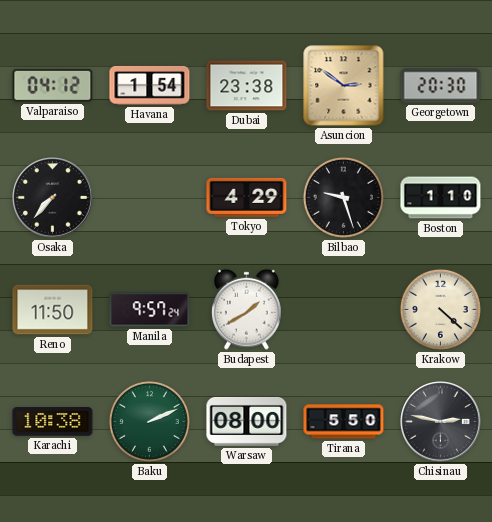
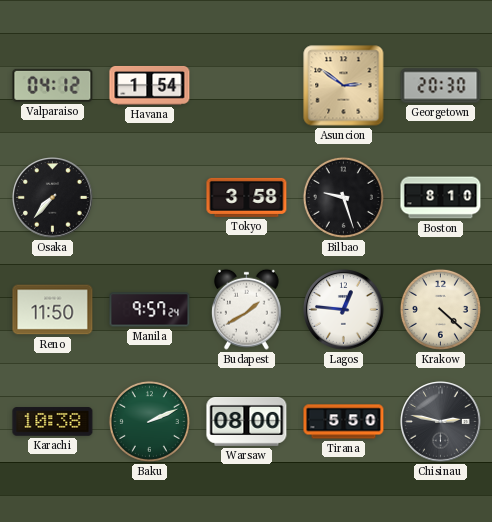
Dubai: 23:38 -> none
Tokyo: 4:29 -> 3:58
Boston: 1:10 -> 8:10
Lagos: none -> 12:46
